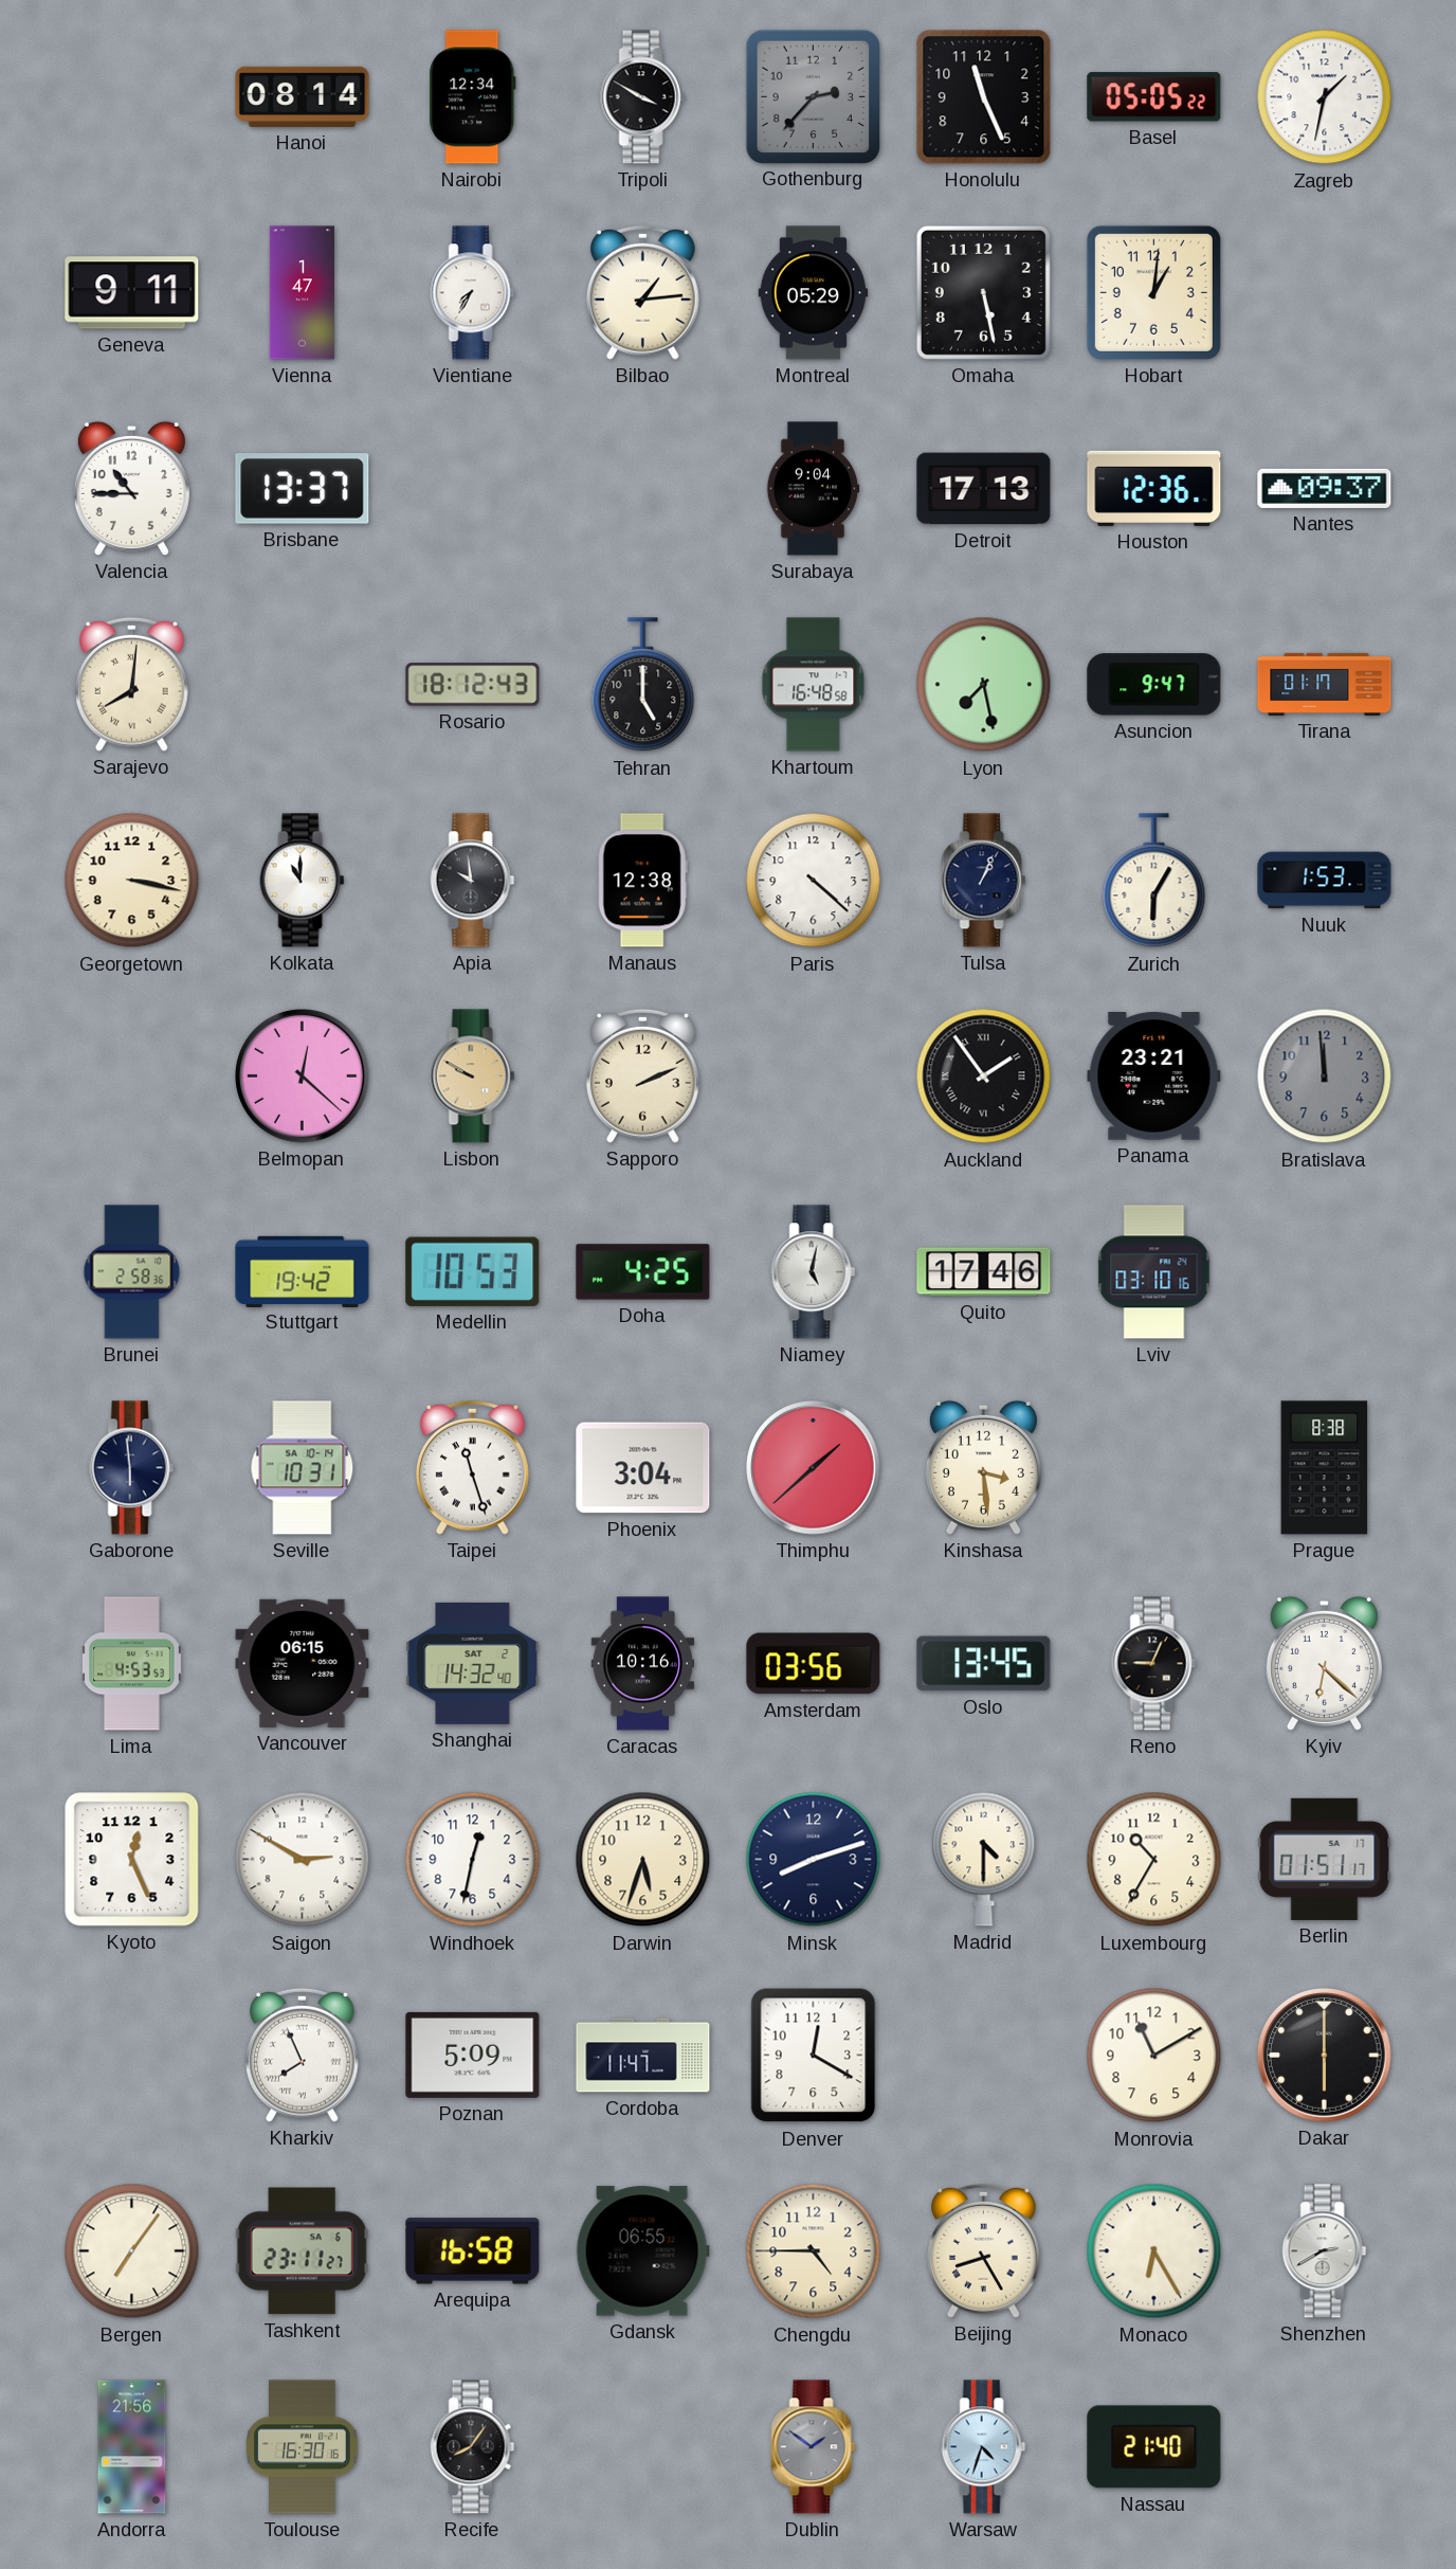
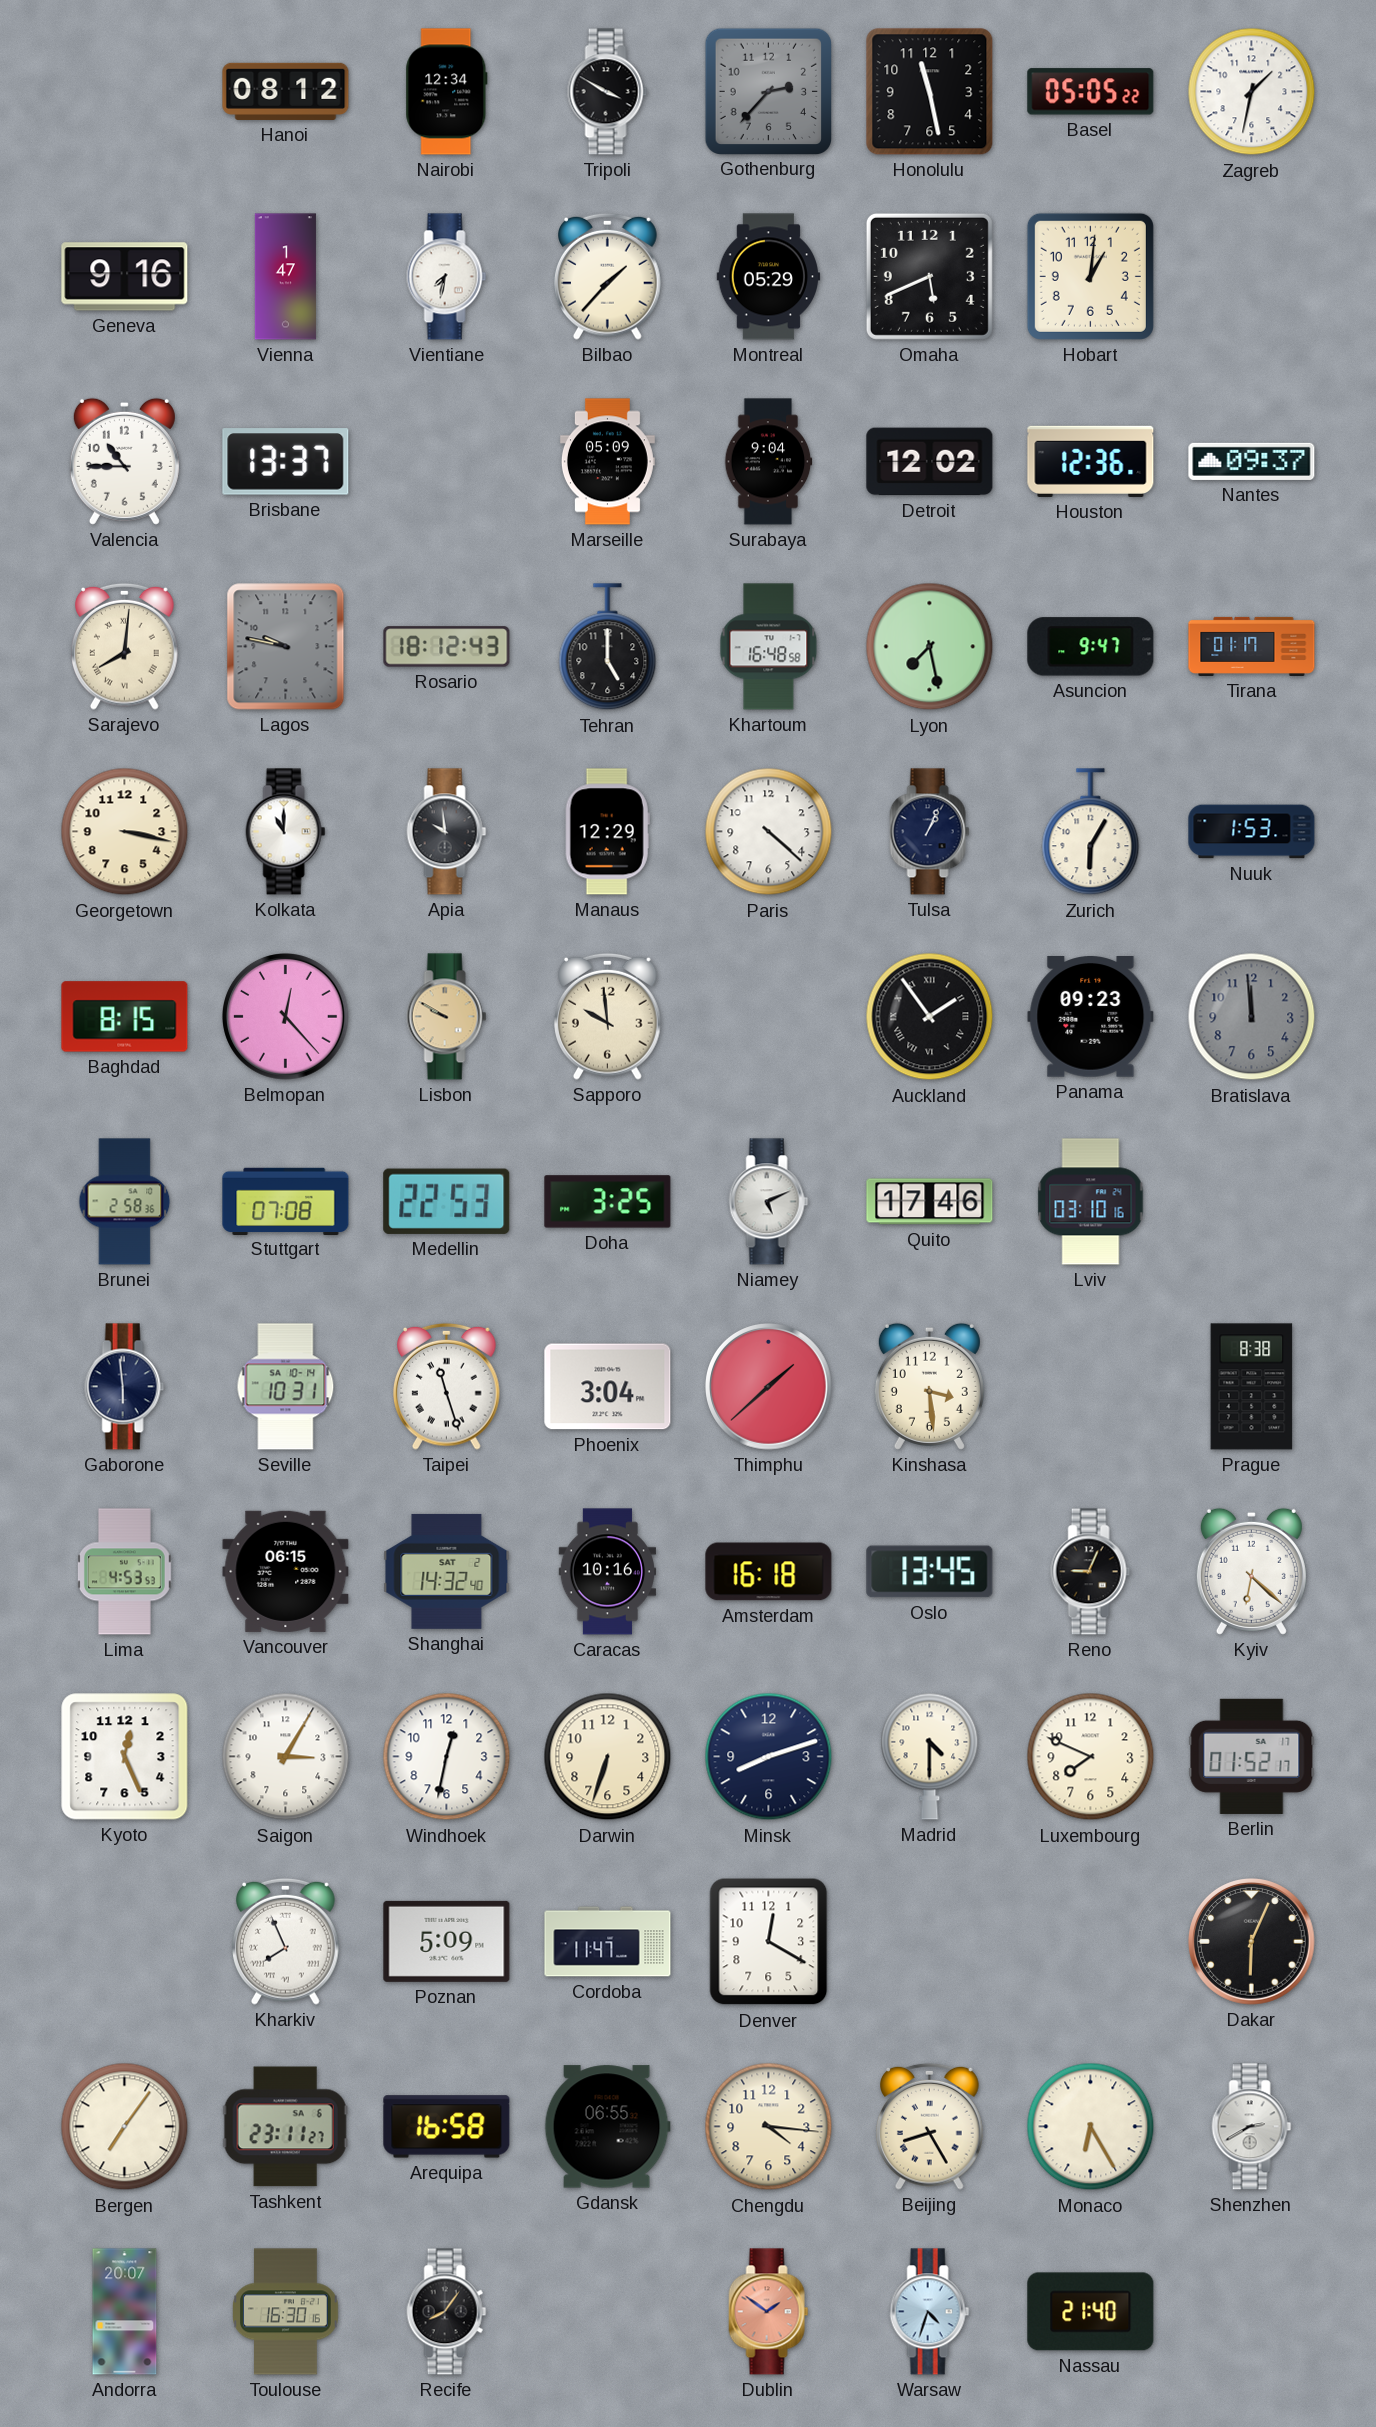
Hanoi: 08:14 -> 08:12
Honolulu: 11:26 -> 11:28
Geneva: 9:11 -> 9:16
Vientiane: 7:35 -> 7:32
Bilbao: 1:14 -> 1:37
Omaha: 5:28 -> 5:41
Marseille: none -> 05:09
Detroit: 17:13 -> 12:02
Lagos: none -> 9:47
Manaus: 12:38 -> 12:29
Baghdad: none -> 8:15
Belmopan: 12:22 -> 12:23
Sapporo: 2:11 -> 9:59
Panama: 23:21 -> 09:23
Stuttgart: 19:42 -> 07:08
Medellin: 10:53 -> 22:53
Doha: 4:25 -> 3:25
Niamey: 5:02 -> 5:11
Amsterdam: 03:56 -> 16:18
Saigon: 2:50 -> 3:05
Darwin: 5:33 -> 6:33
Luxembourg: 10:35 -> 7:49
Berlin: 01:51 -> 01:52
Monrovia: 11:10 -> none
Dakar: 6:00 -> 6:04
Chengdu: 4:45 -> 4:16
Andorra: 21:56 -> 20:07
Dublin dial: grey -> salmon
